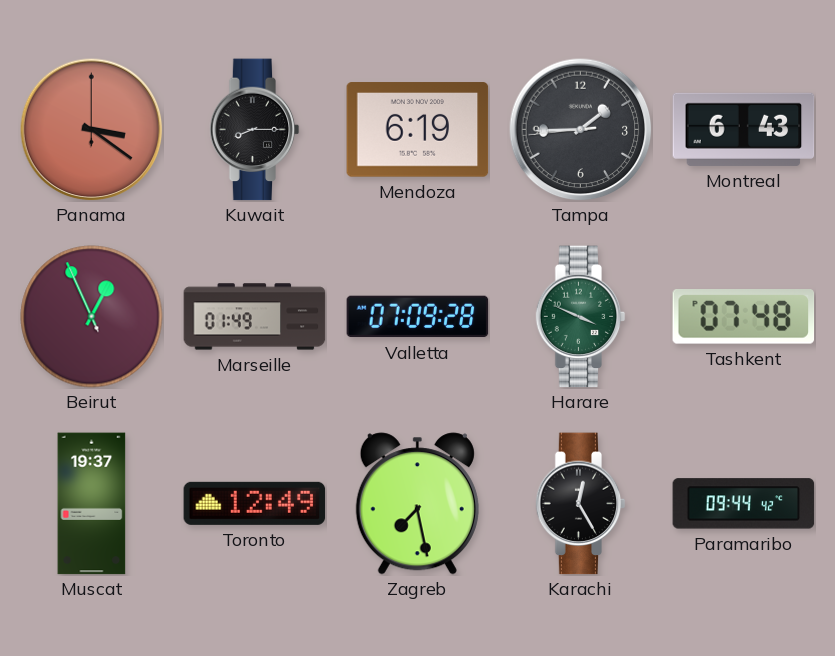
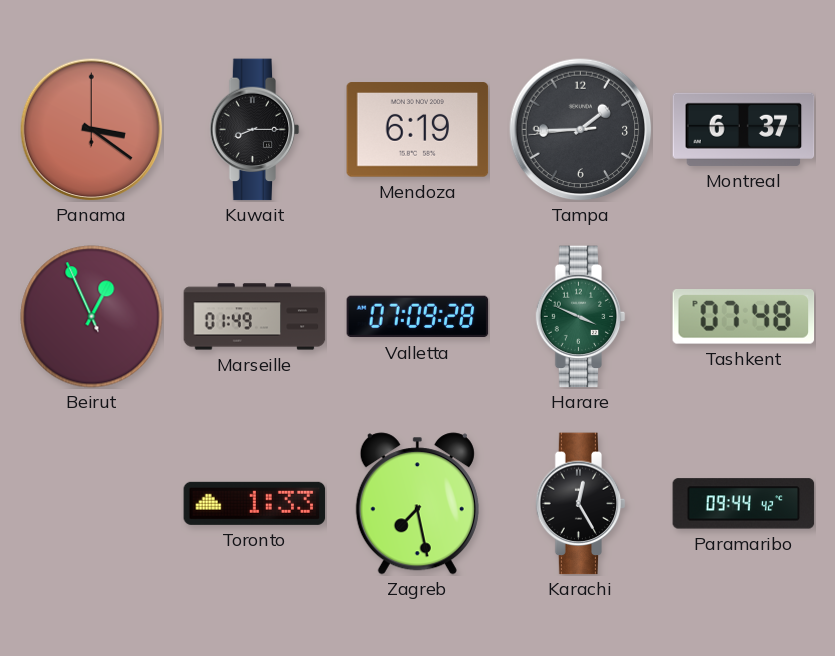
Montreal: 6:43 -> 6:37
Muscat: 19:37 -> none
Toronto: 12:49 -> 1:33
